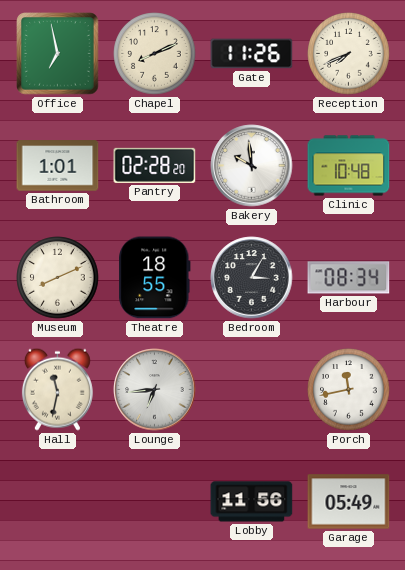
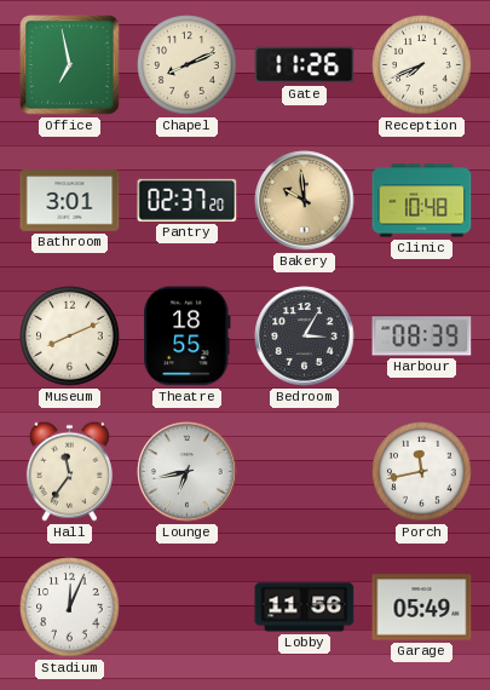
Bathroom: 1:01 -> 3:01
Pantry: 02:28 -> 02:37
Bakery dial: white -> champagne
Harbour: 08:34 -> 08:39
Hall: 11:32 -> 11:36
Lounge: 6:44 -> 6:43
Stadium: none -> 12:04
